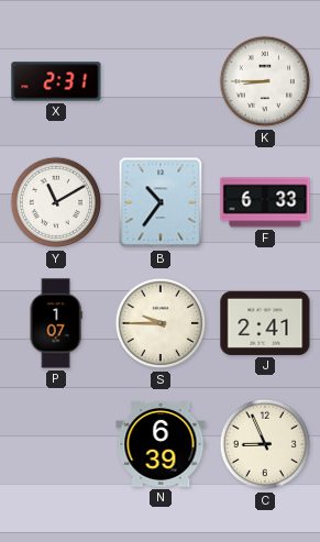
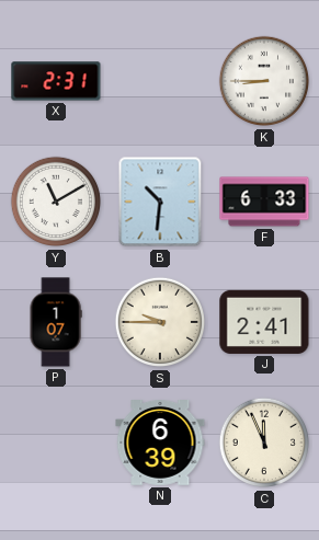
B: 10:36 -> 10:31
C: 8:56 -> 11:56
